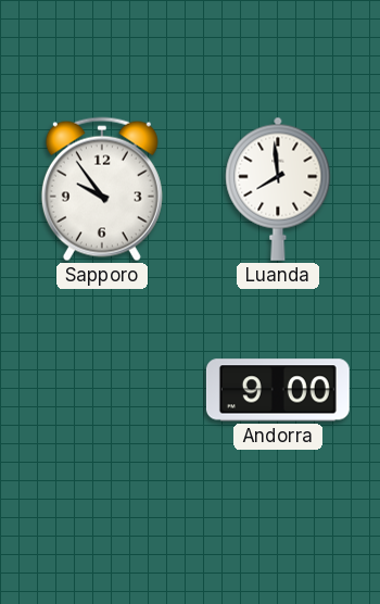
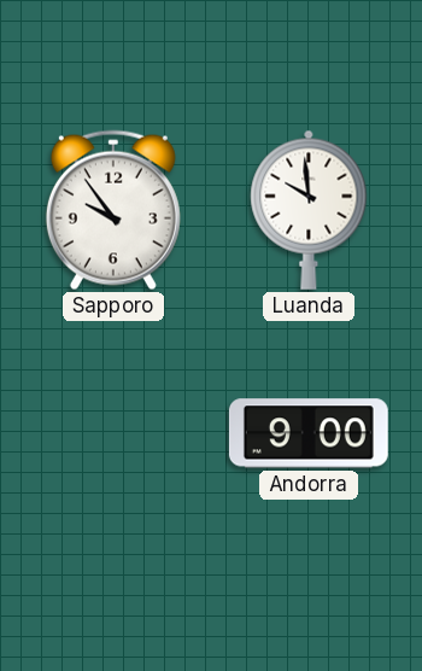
Luanda: 7:59 -> 9:59
